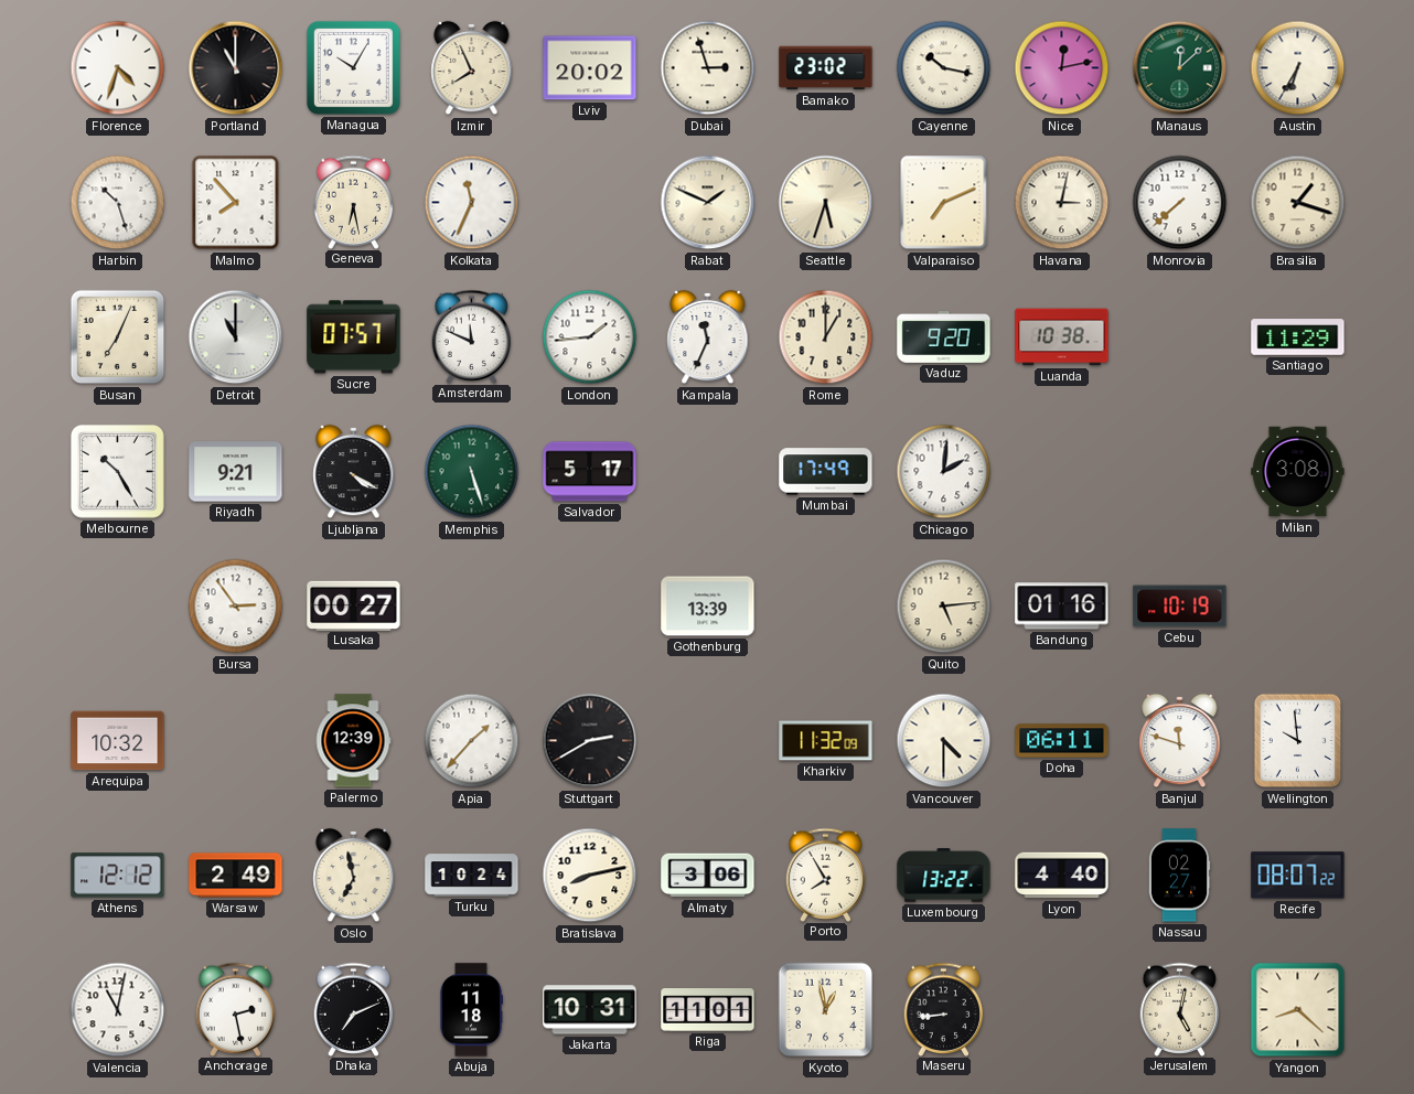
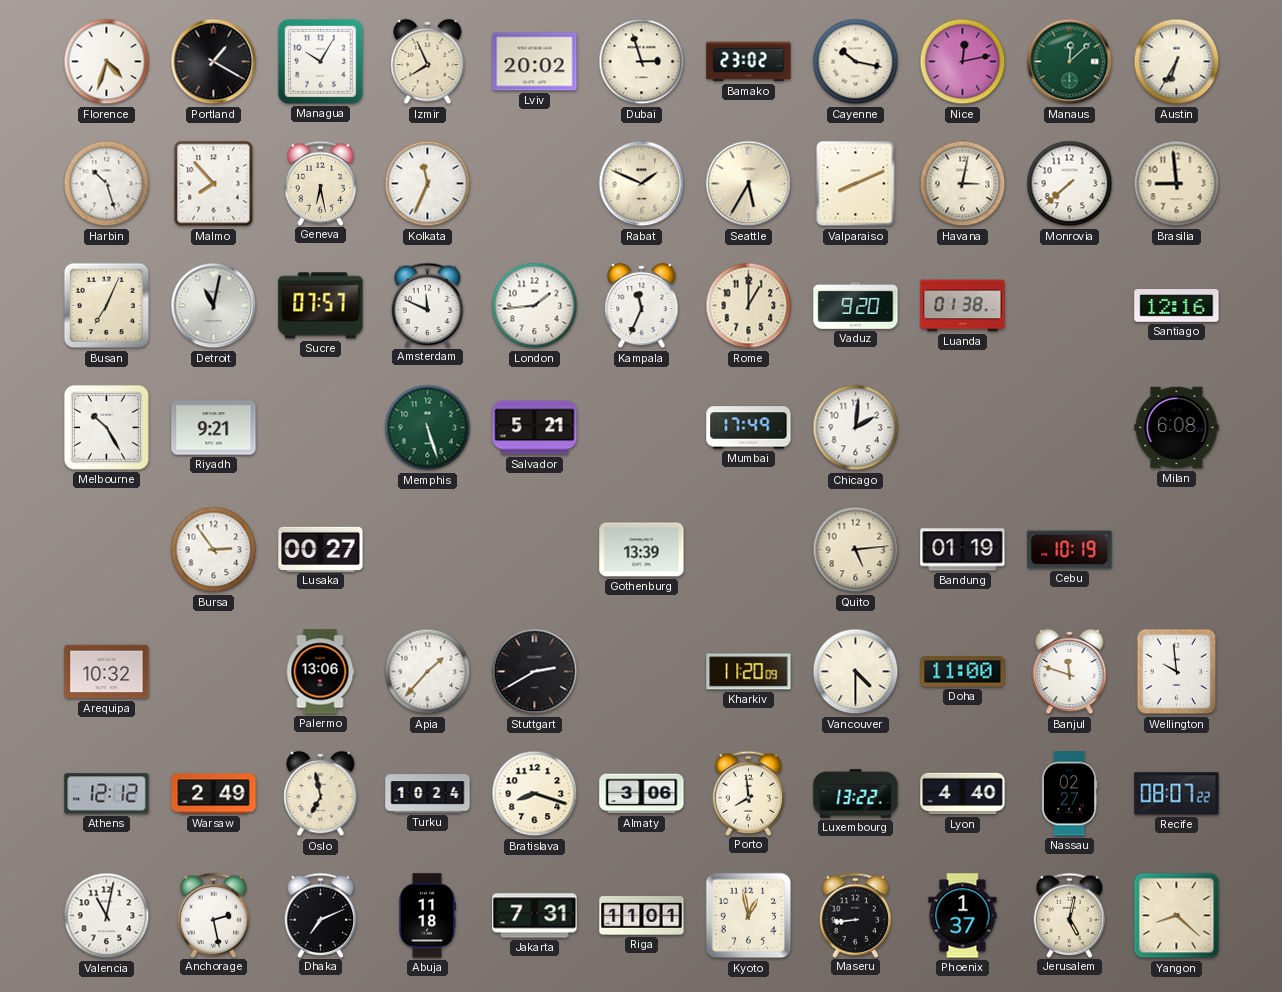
Portland: 11:00 -> 1:20
Seattle: 5:33 -> 5:35
Valparaiso: 7:11 -> 8:11
Brasilia: 1:18 -> 8:59
Detroit: 11:00 -> 11:02
Luanda: 10:38 -> 01:38
Santiago: 11:29 -> 12:16
Ljubljana: 4:20 -> none
Salvador: 5:17 -> 5:21
Milan: 3:08 -> 6:08
Bandung: 01:16 -> 01:19
Palermo: 12:39 -> 13:06
Kharkiv: 11:32 -> 11:20
Doha: 06:11 -> 11:00
Bratislava: 8:13 -> 8:18
Porto: 7:55 -> 7:59
Jakarta: 10:31 -> 7:31
Phoenix: none -> 1:37
